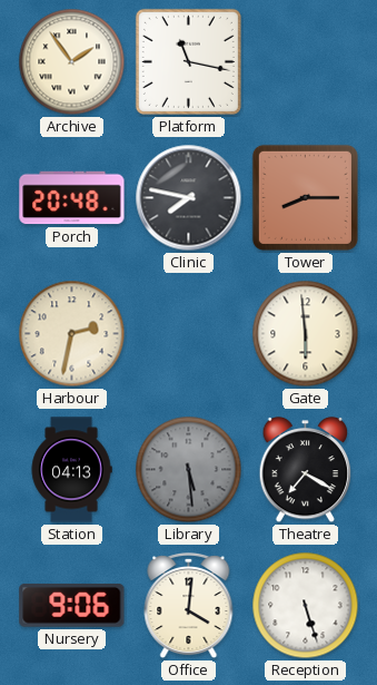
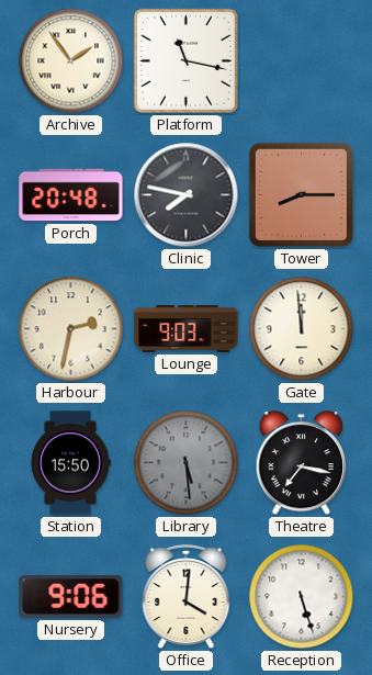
Lounge: none -> 9:03
Gate: 5:59 -> 11:59
Station: 04:13 -> 15:50
Theatre: 7:20 -> 7:17
